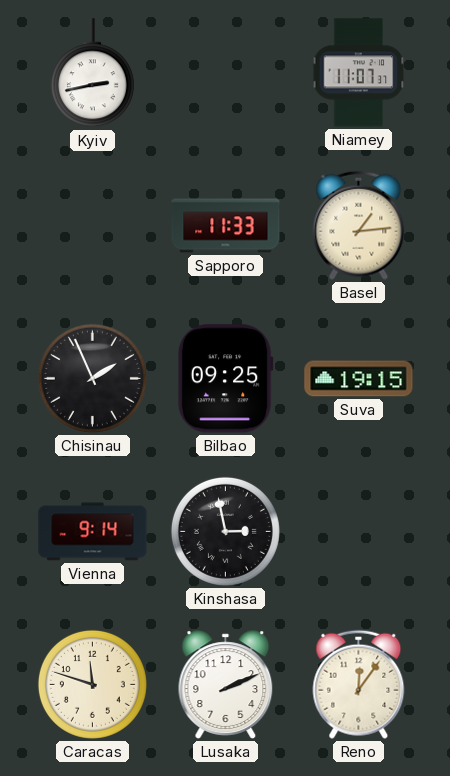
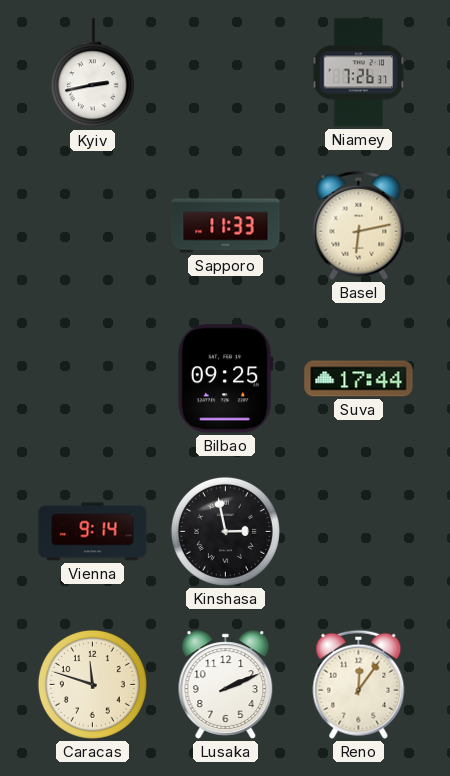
Niamey: 11:07 -> 7:26
Basel: 1:14 -> 6:13
Chisinau: 1:56 -> none
Suva: 19:15 -> 17:44
